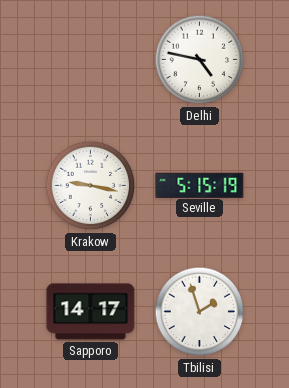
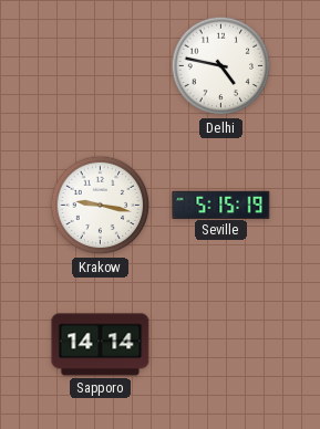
Sapporo: 14:17 -> 14:14
Tbilisi: 1:57 -> none
